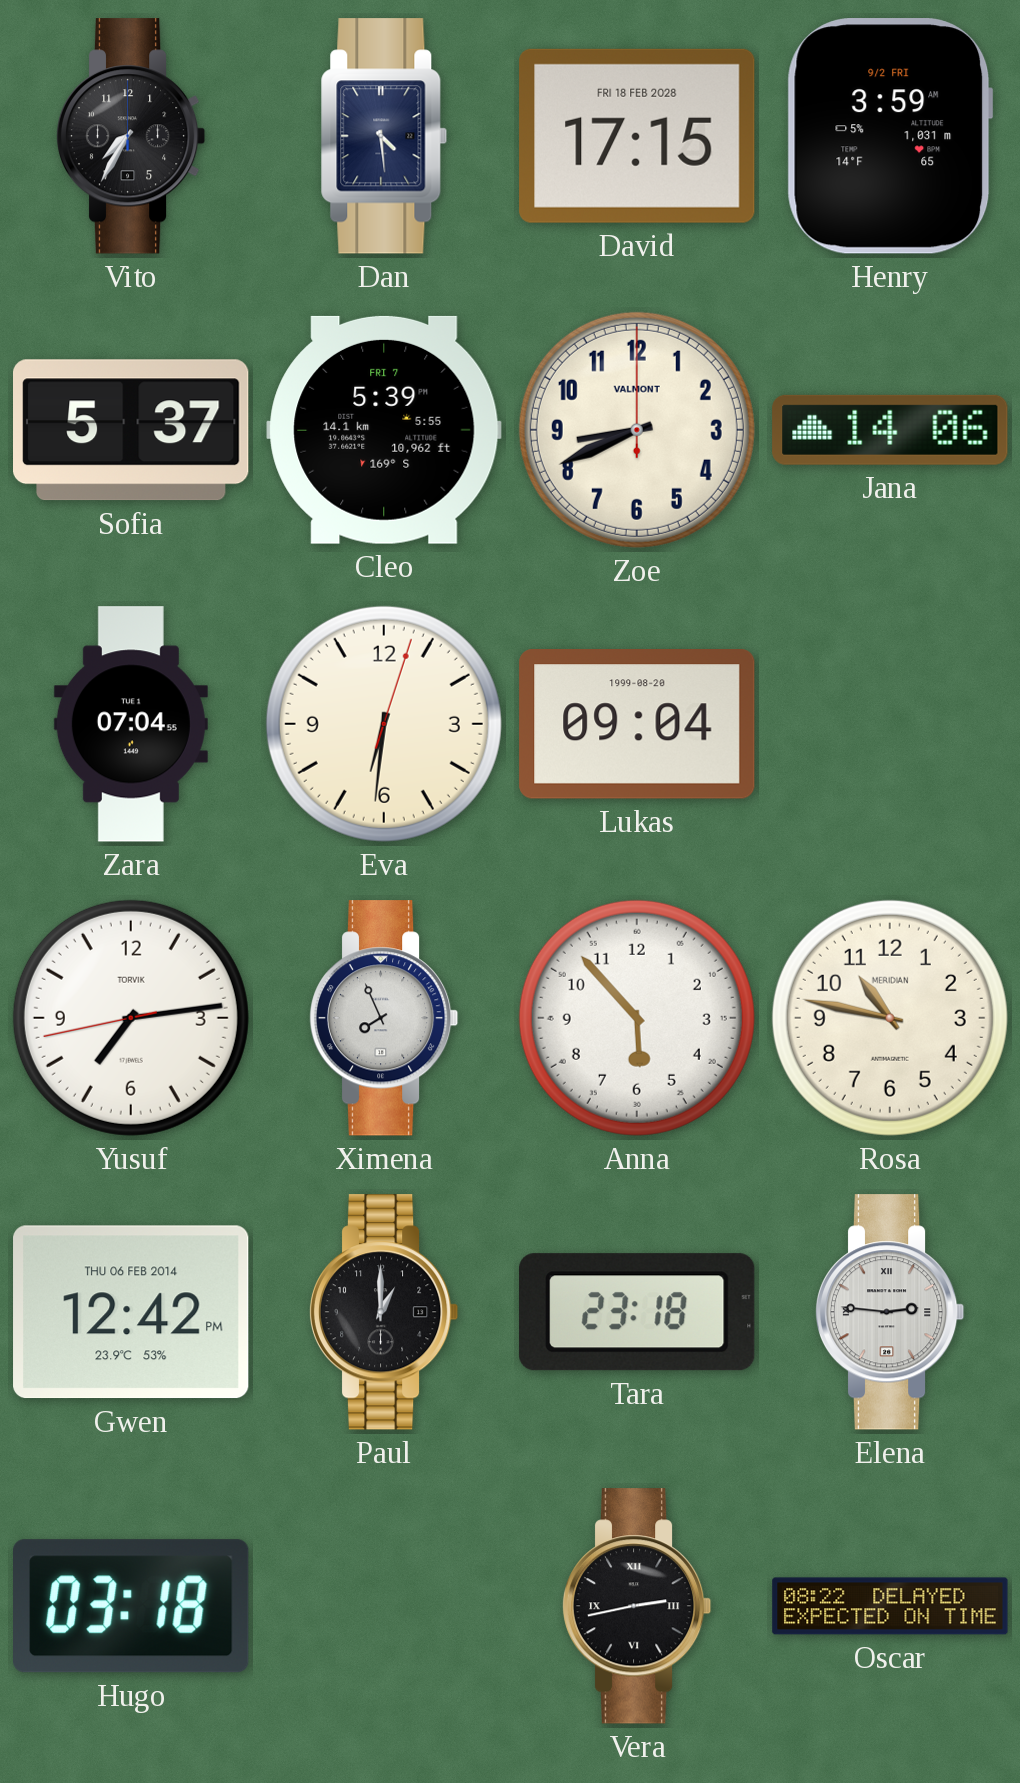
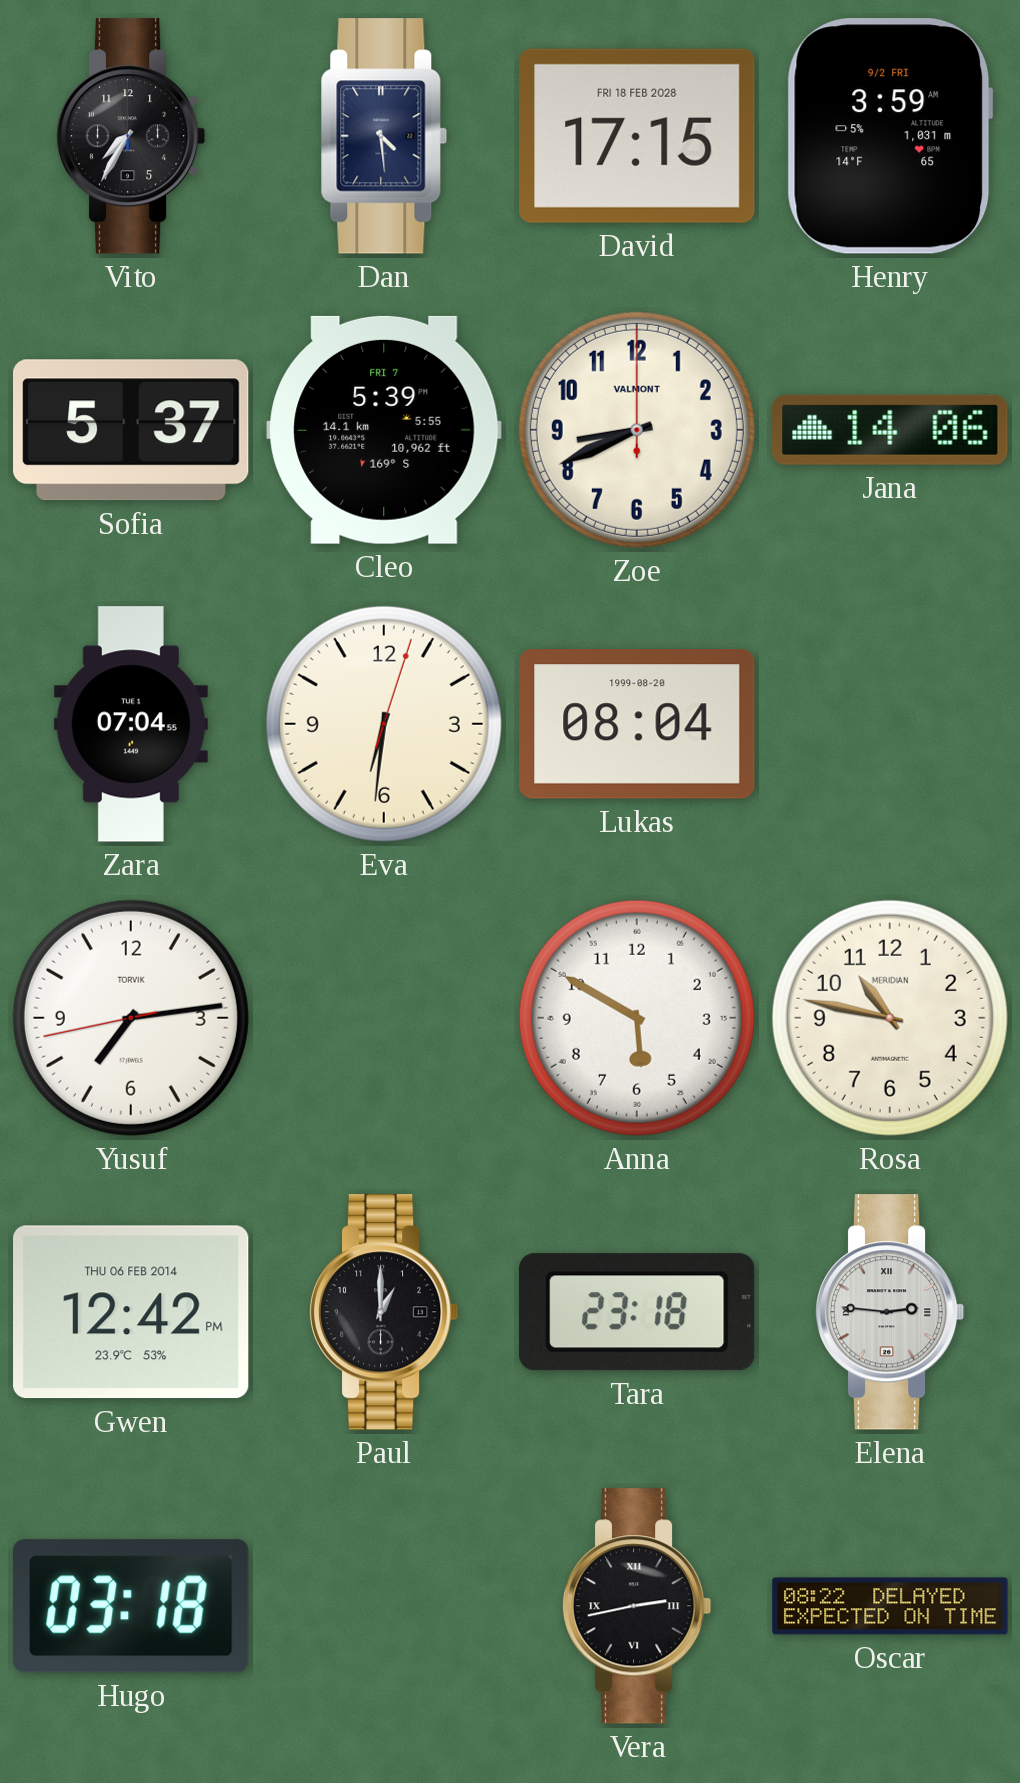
Lukas: 09:04 -> 08:04
Ximena: 7:56 -> none
Anna: 5:53 -> 5:50
